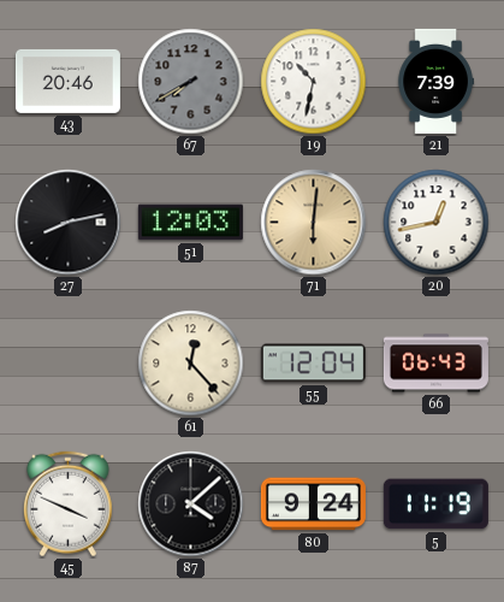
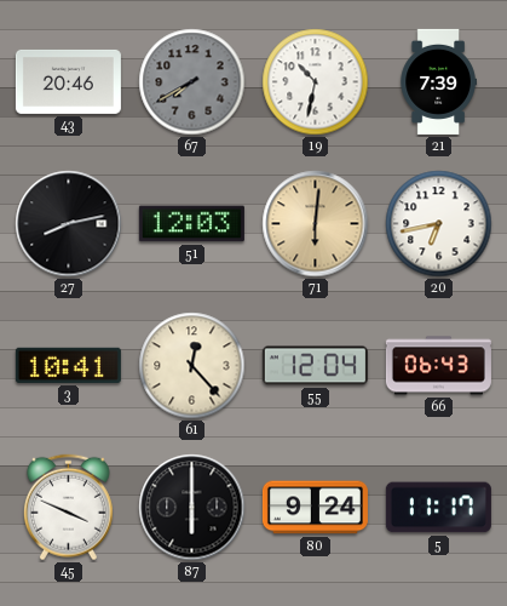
20: 12:43 -> 6:43
3: none -> 10:41
87: 4:08 -> 6:00
5: 11:19 -> 11:17
